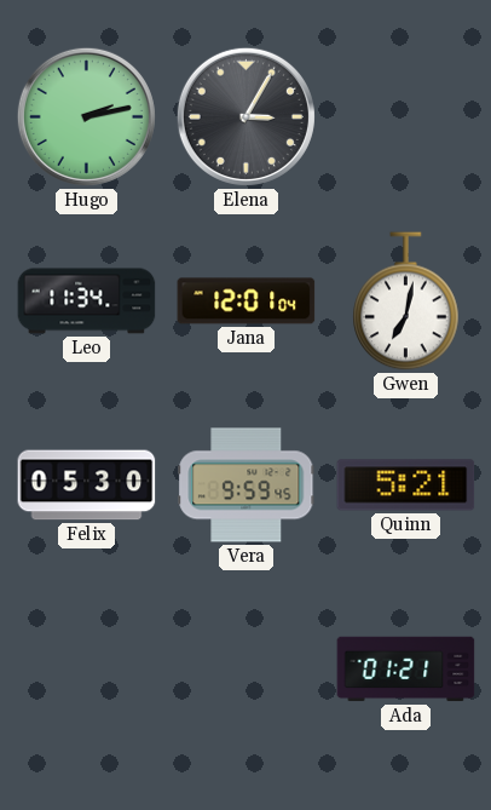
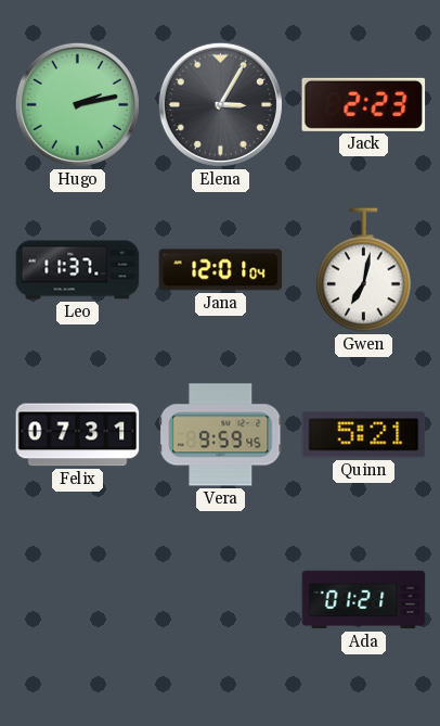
Jack: none -> 2:23
Leo: 11:34 -> 11:37
Felix: 05:30 -> 07:31
